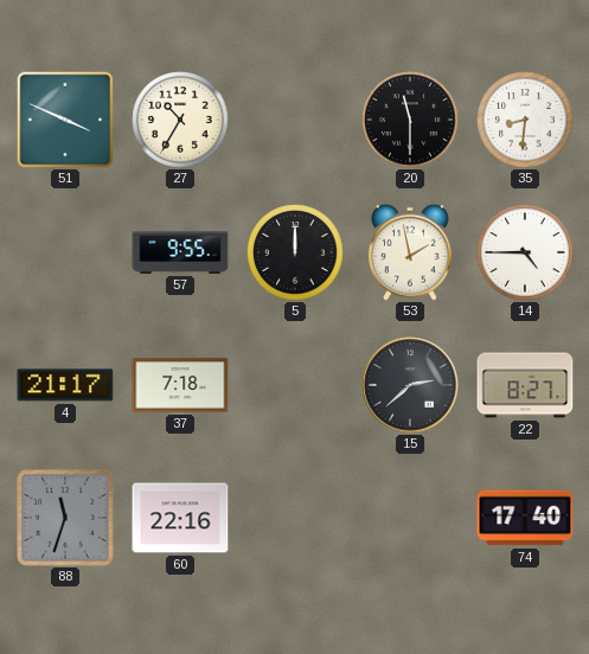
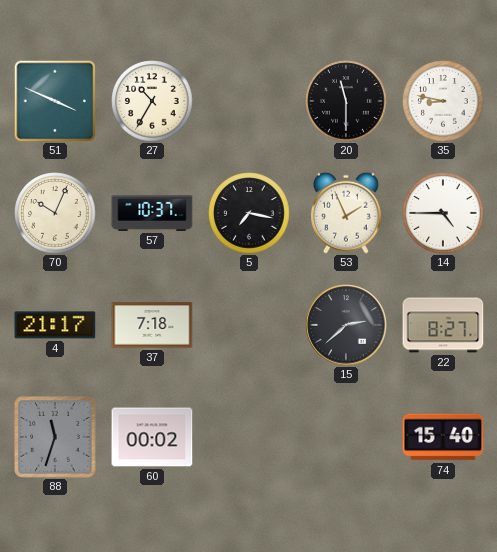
35: 8:31 -> 8:47
70: none -> 10:04
57: 9:55 -> 10:37
5: 12:00 -> 7:17
53: 1:58 -> 1:56
60: 22:16 -> 00:02
74: 17:40 -> 15:40
